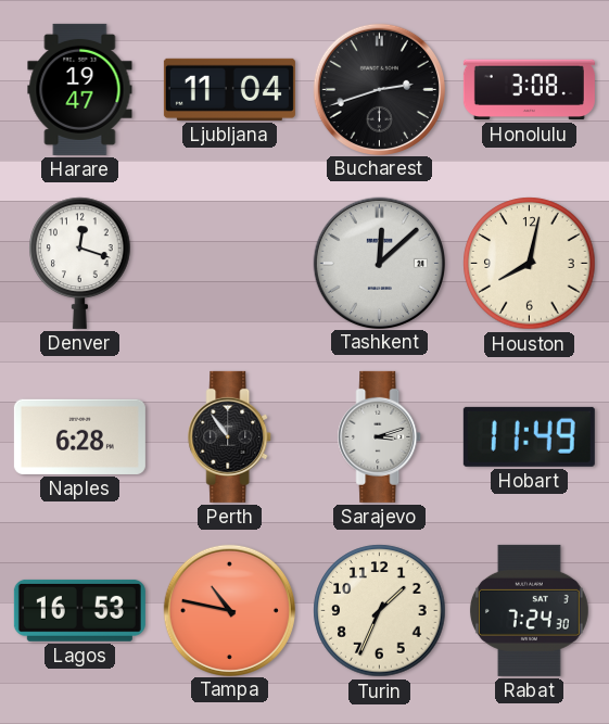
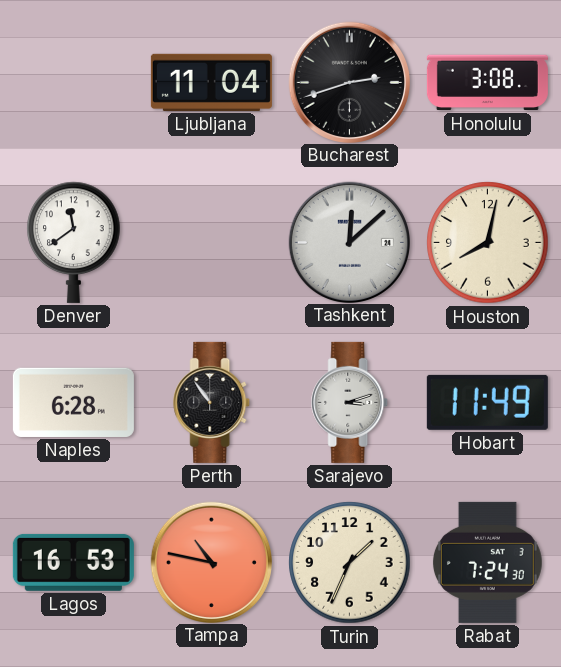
Harare: 19:47 -> none
Denver: 12:18 -> 11:39
